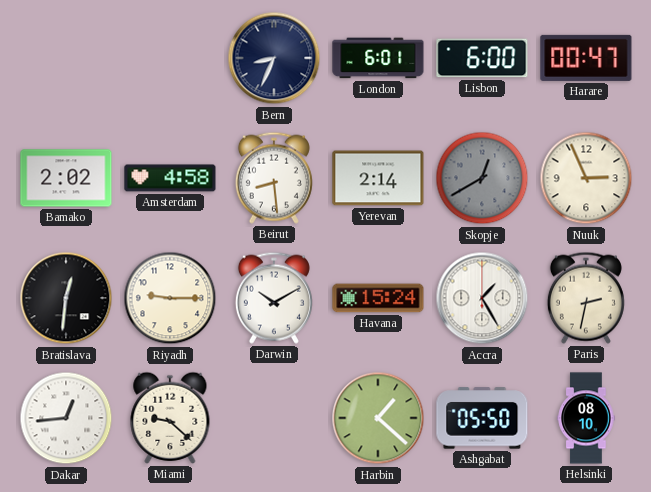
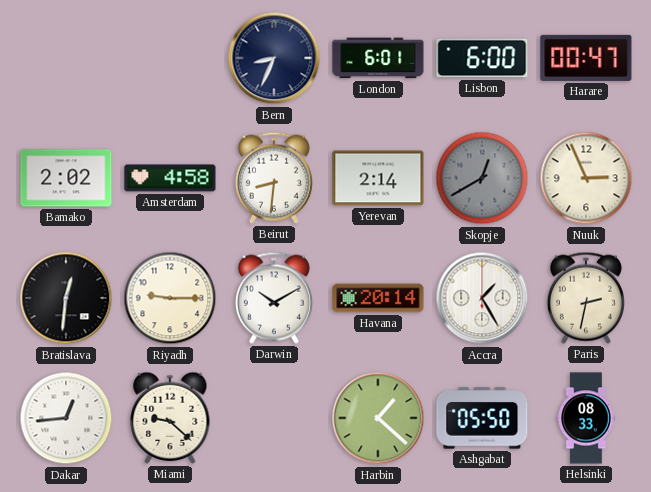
Beirut: 8:29 -> 8:31
Havana: 15:24 -> 20:14
Helsinki: 08:10 -> 08:33
